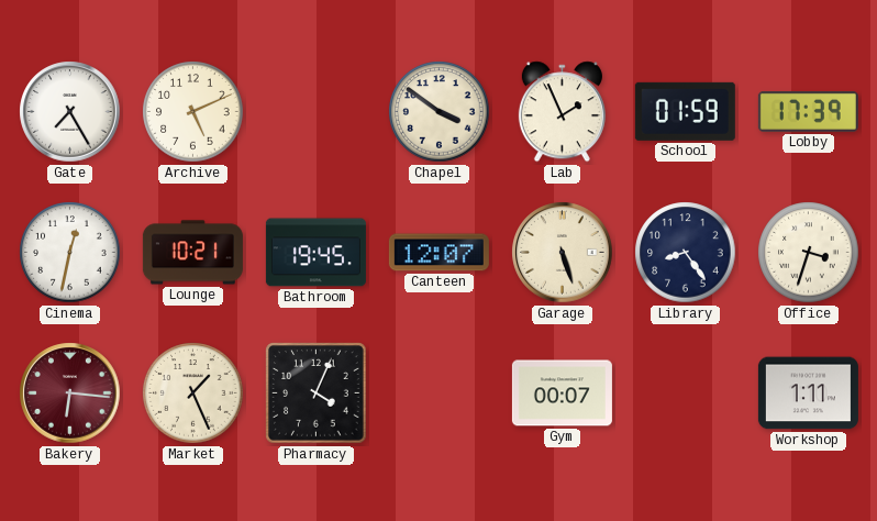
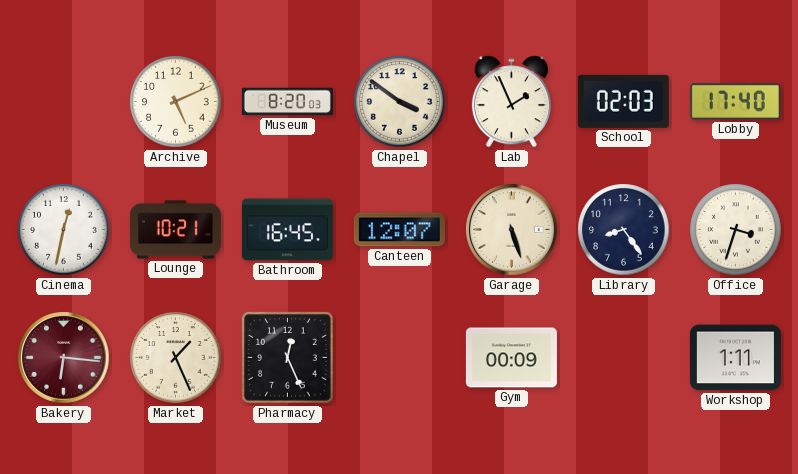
Gate: 7:25 -> none
Museum: none -> 8:20
School: 01:59 -> 02:03
Lobby: 17:39 -> 17:40
Bathroom: 19:45 -> 16:45
Pharmacy: 4:04 -> 12:26
Gym: 00:07 -> 00:09
